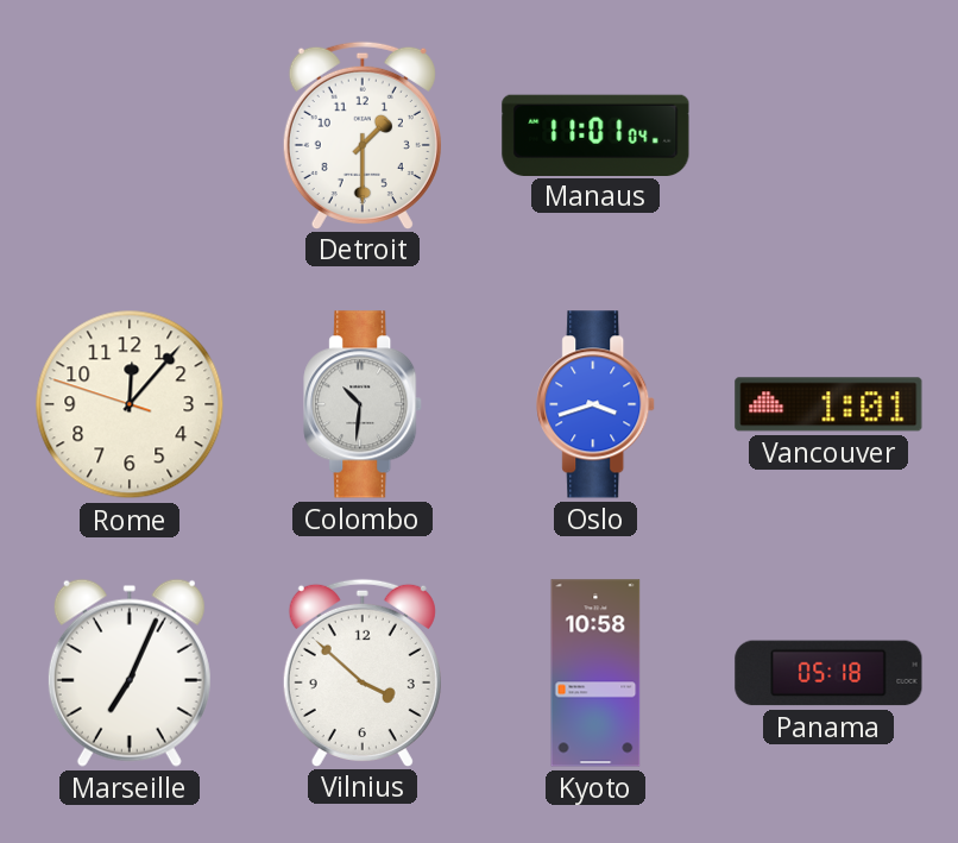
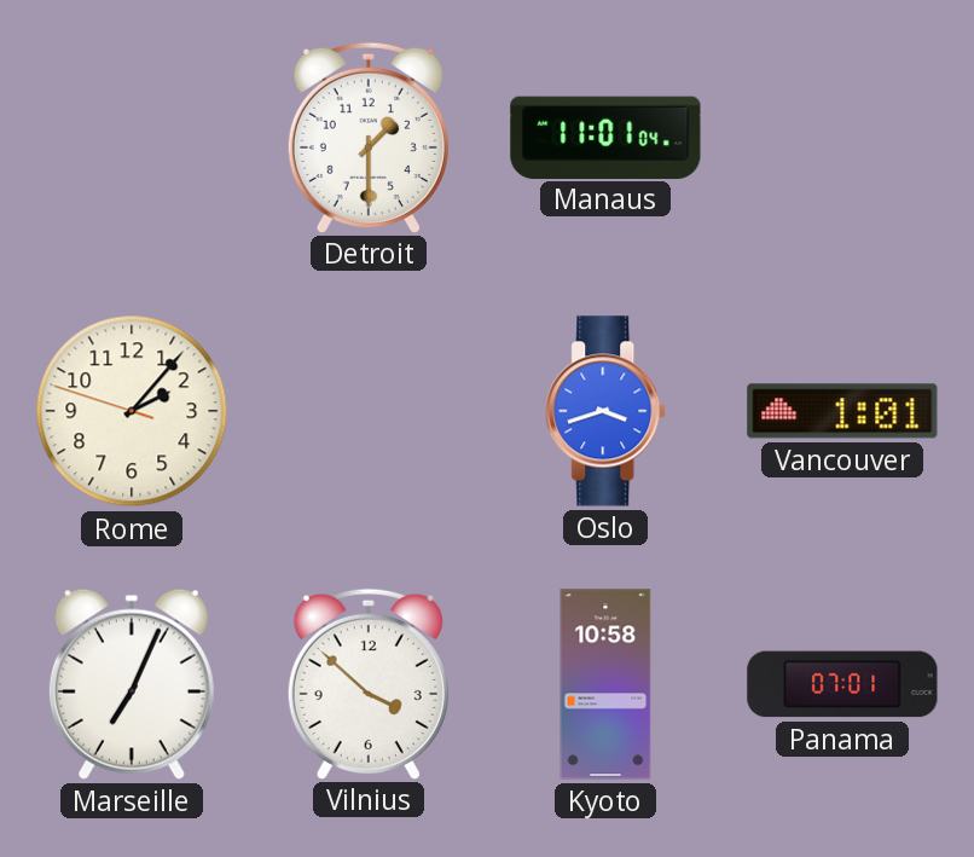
Rome: 12:06 -> 2:06
Colombo: 10:31 -> none
Panama: 05:18 -> 07:01
